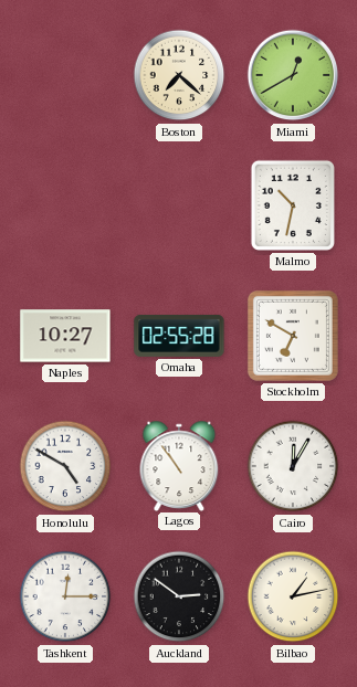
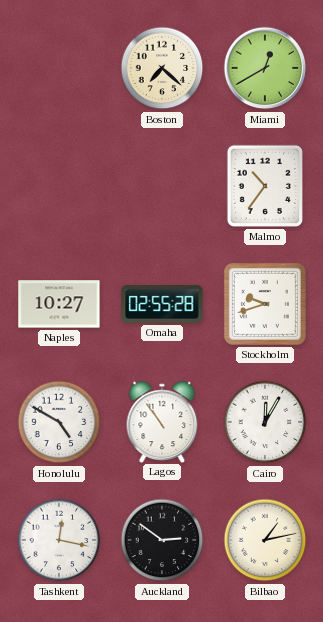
Malmo: 10:32 -> 10:36
Stockholm: 6:50 -> 9:42
Tashkent: 12:15 -> 12:17
